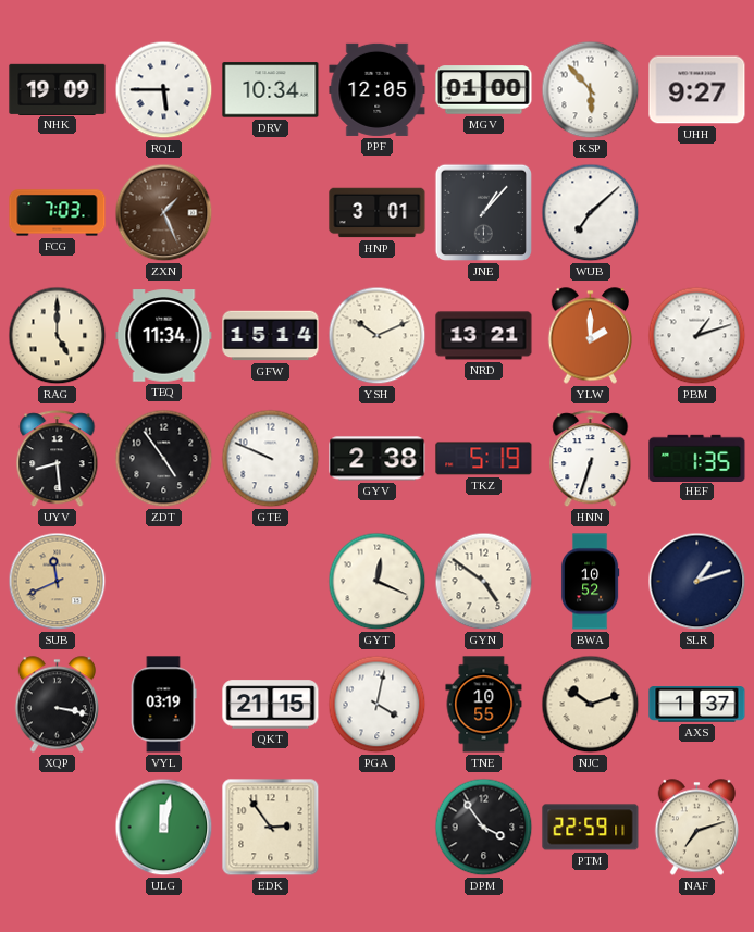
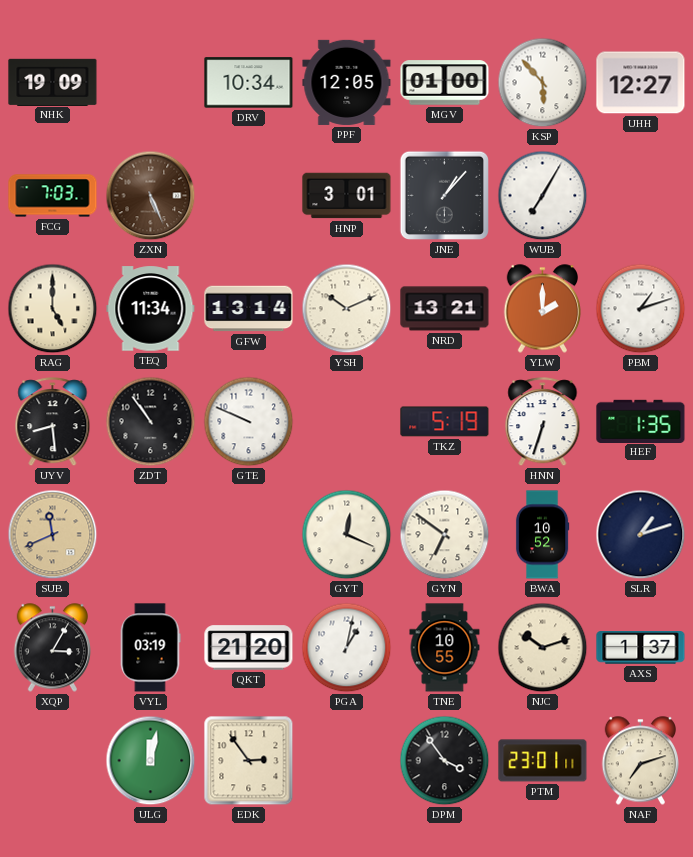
RQL: 5:45 -> none
UHH: 9:27 -> 12:27
ZXN: 1:26 -> 5:26
WUB: 7:08 -> 7:05
GFW: 15:14 -> 13:14
ZDT: 4:54 -> 10:54
GYV: 2:38 -> none
GYN: 4:51 -> 6:51
XQP: 3:17 -> 3:05
QKT: 21:15 -> 21:20
PGA: 4:02 -> 1:02
PTM: 22:59 -> 23:01
